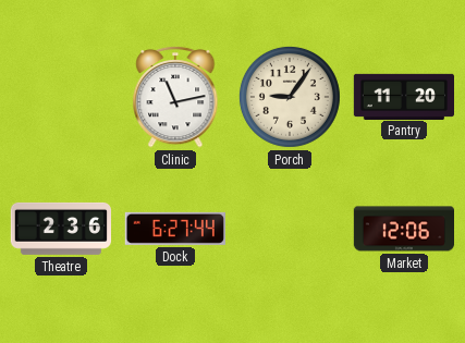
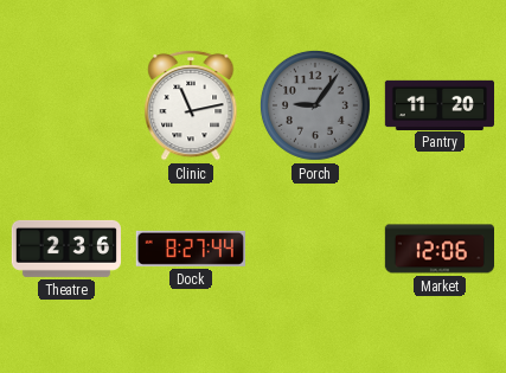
Porch dial: cream -> grey
Dock: 6:27 -> 8:27
